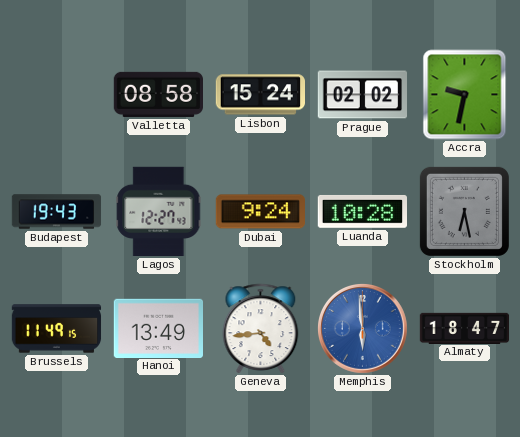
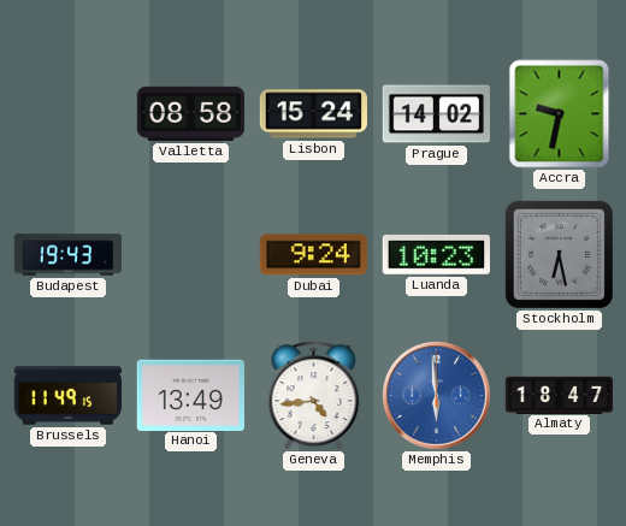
Prague: 02:02 -> 14:02
Lagos: 12:27 -> none
Luanda: 10:28 -> 10:23
